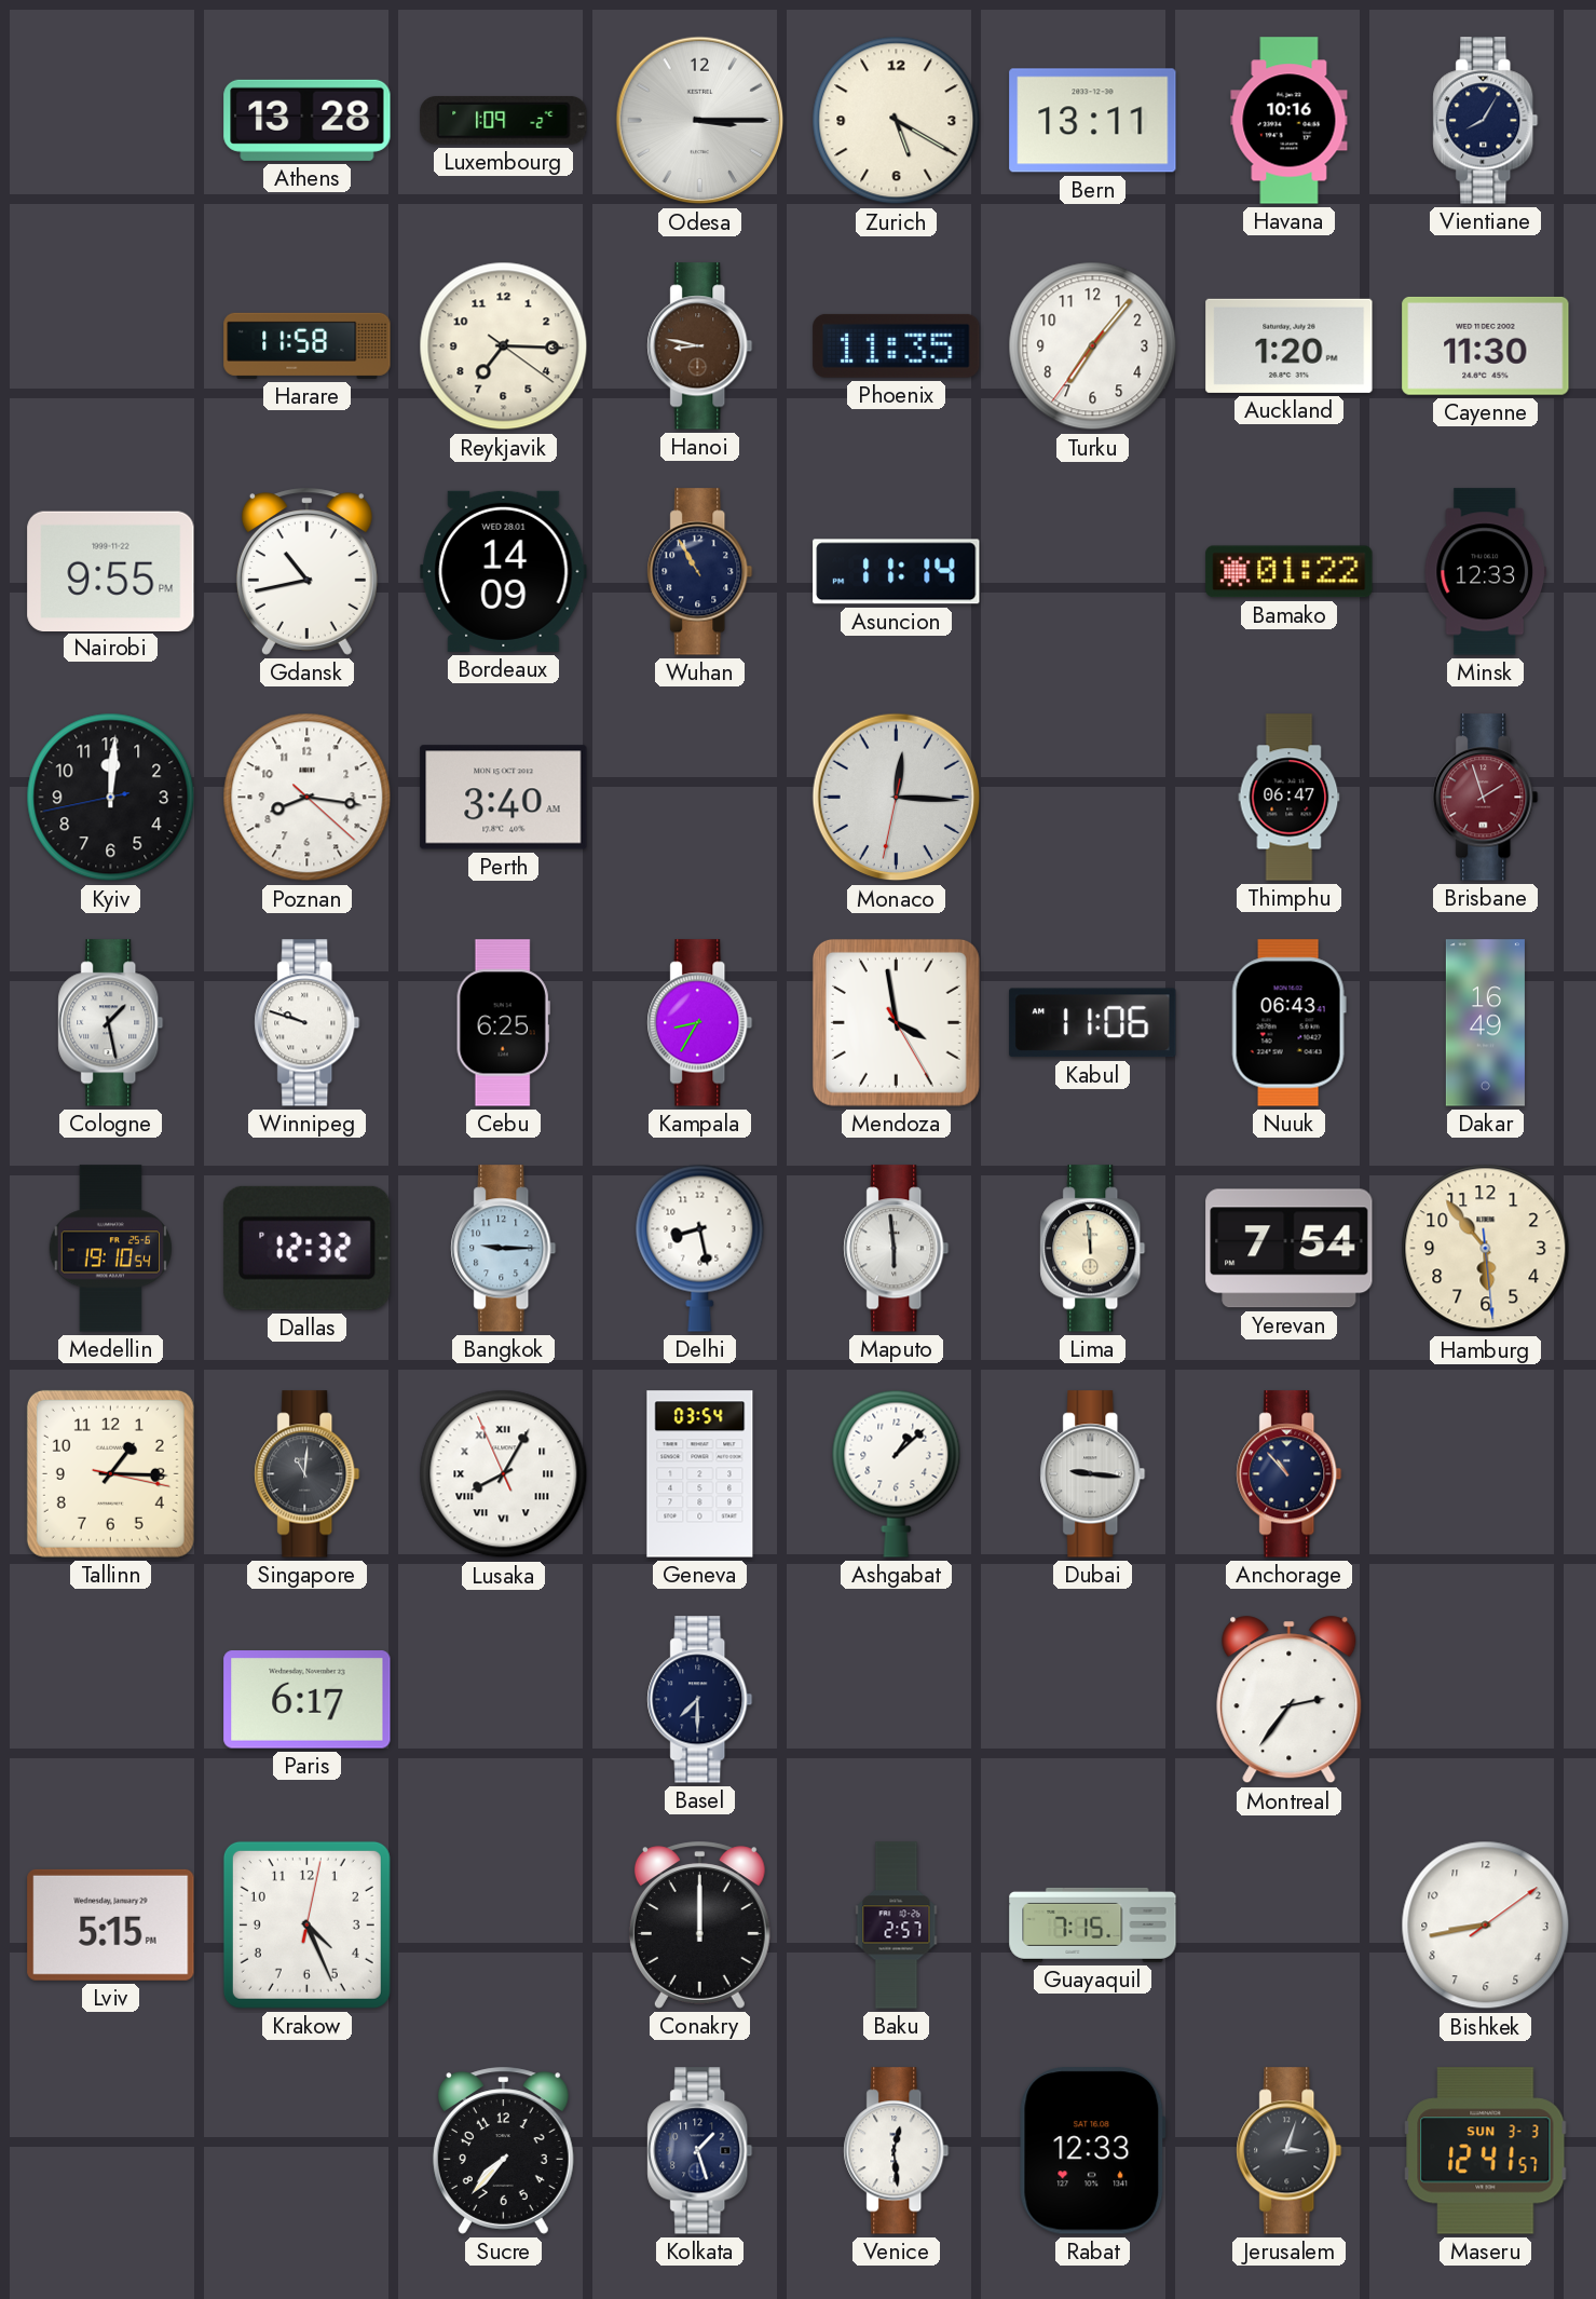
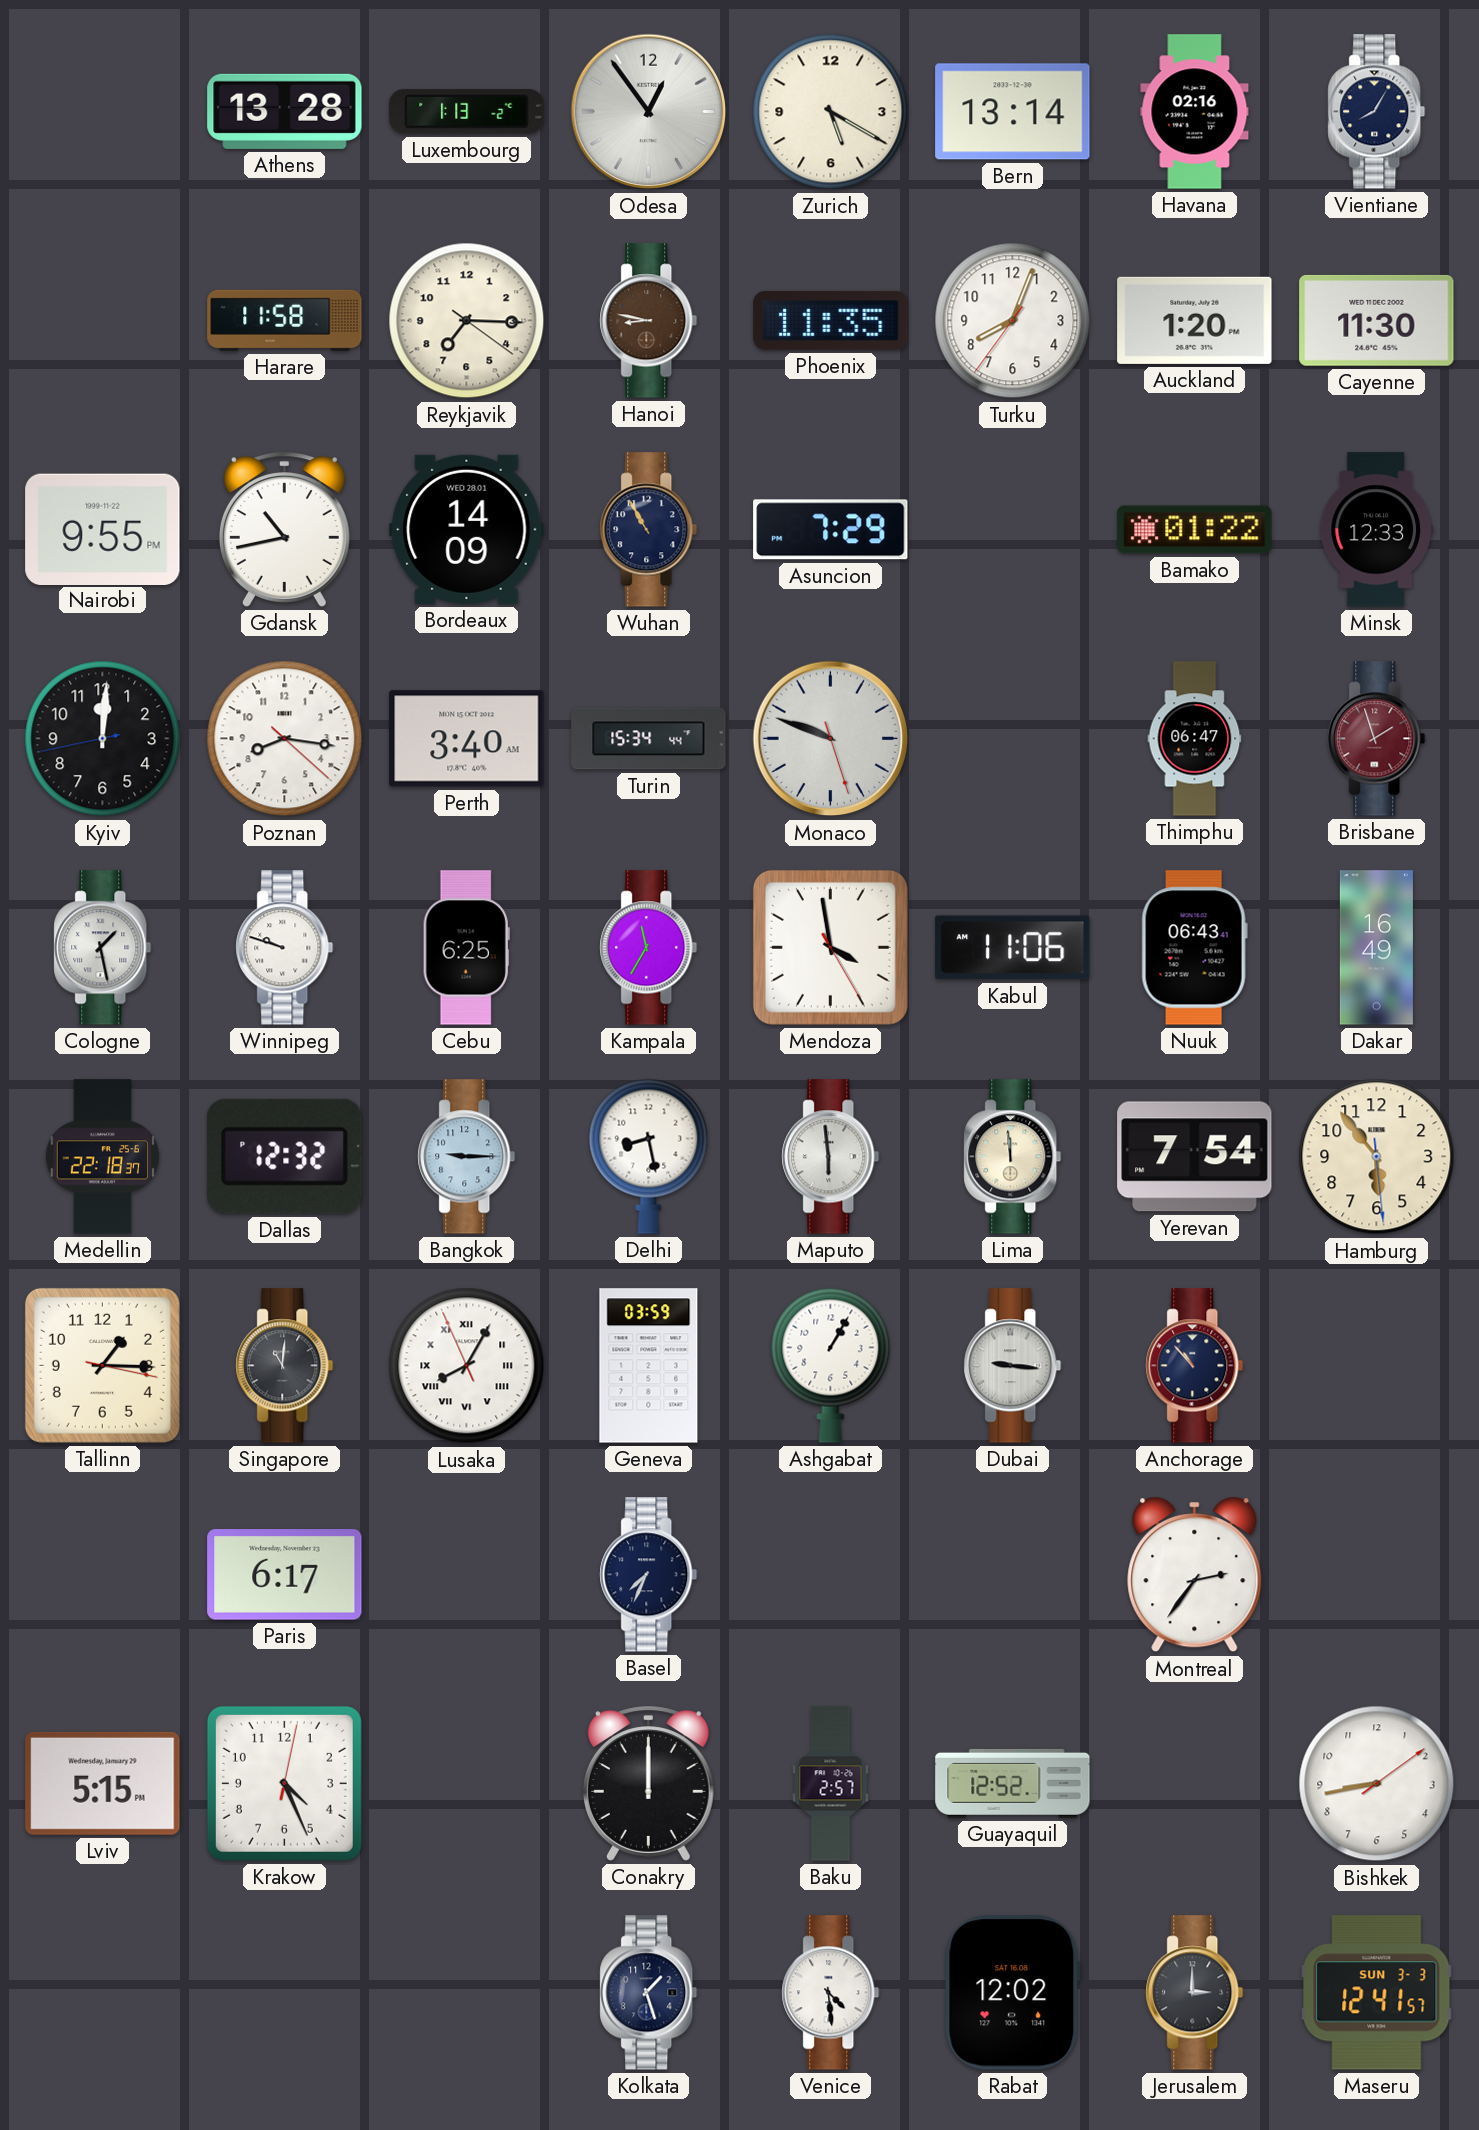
Luxembourg: 1:09 -> 1:13
Odesa: 3:15 -> 12:54
Bern: 13:11 -> 13:14
Havana: 10:16 -> 02:16
Turku: 7:06 -> 8:03
Asuncion: 11:14 -> 7:29
Turin: none -> 15:34
Monaco: 12:15 -> 9:48
Kampala: 8:35 -> 11:35
Medellin: 19:10 -> 22:18
Geneva: 03:54 -> 03:59
Ashgabat: 1:08 -> 1:05
Basel: 7:30 -> 7:34
Guayaquil: 7:15 -> 12:52
Sucre: 7:37 -> none
Venice: 12:29 -> 4:29
Rabat: 12:33 -> 12:02
Jerusalem: 3:03 -> 3:00
